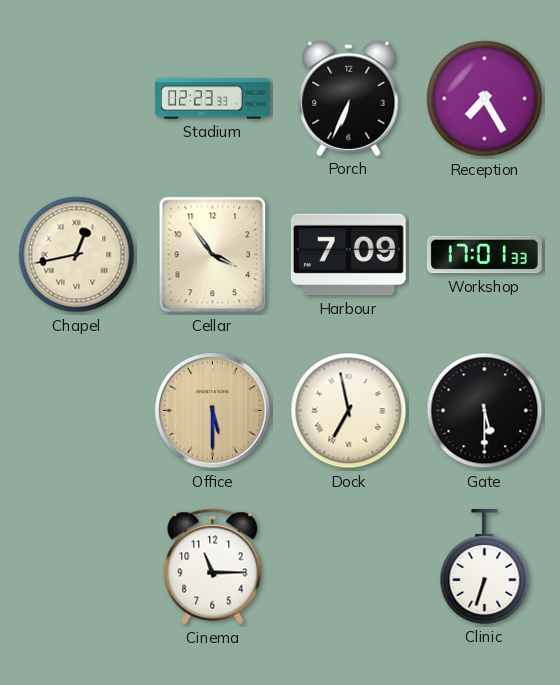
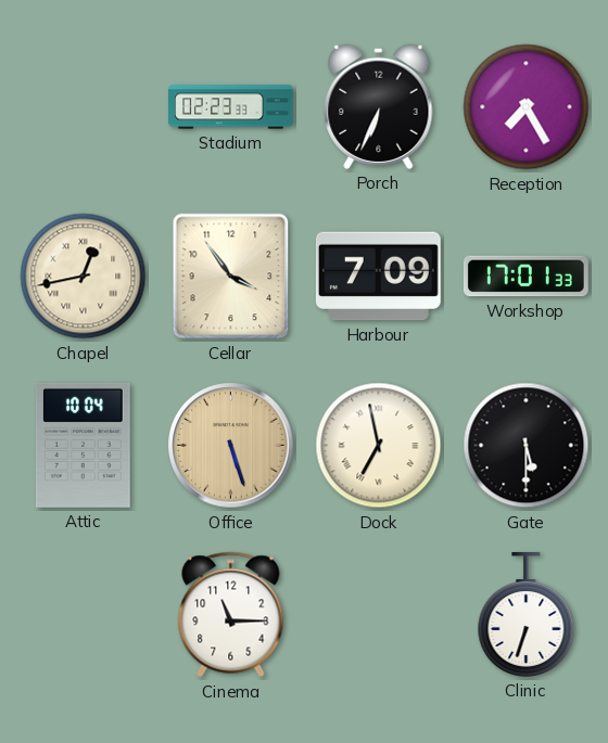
Attic: none -> 10:04
Office: 5:30 -> 5:27
